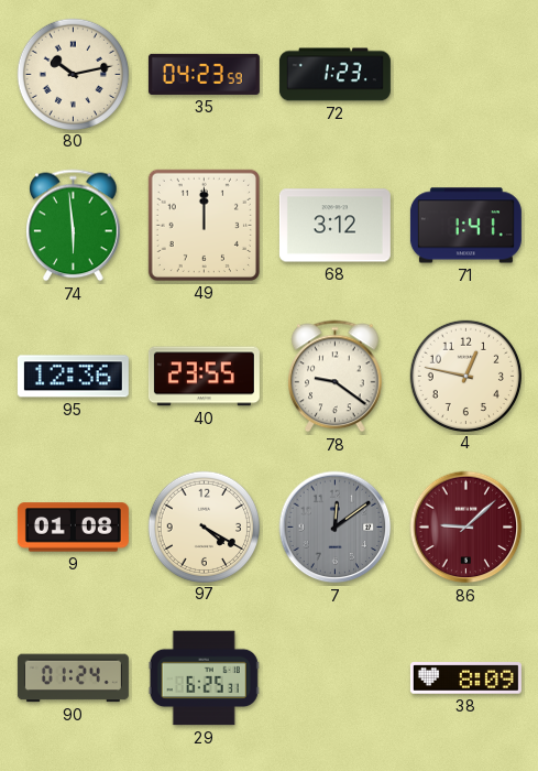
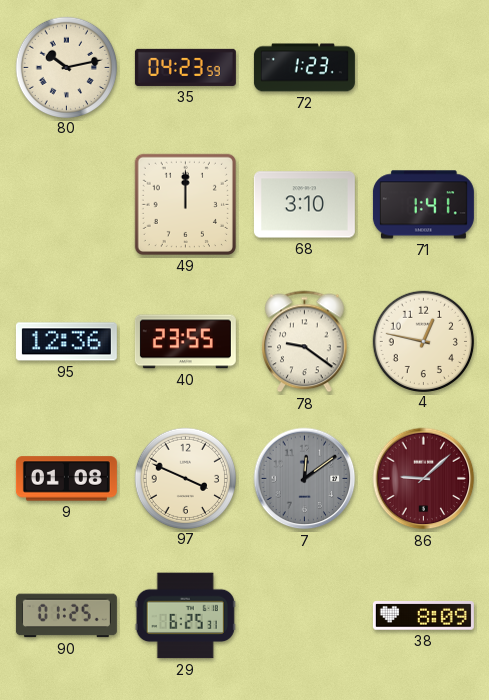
74: 5:59 -> none
68: 3:12 -> 3:10
97: 4:20 -> 3:49
90: 01:24 -> 01:25
